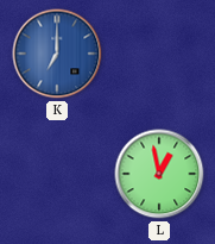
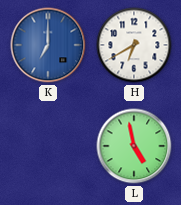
H: none -> 6:40
L: 12:58 -> 4:58
